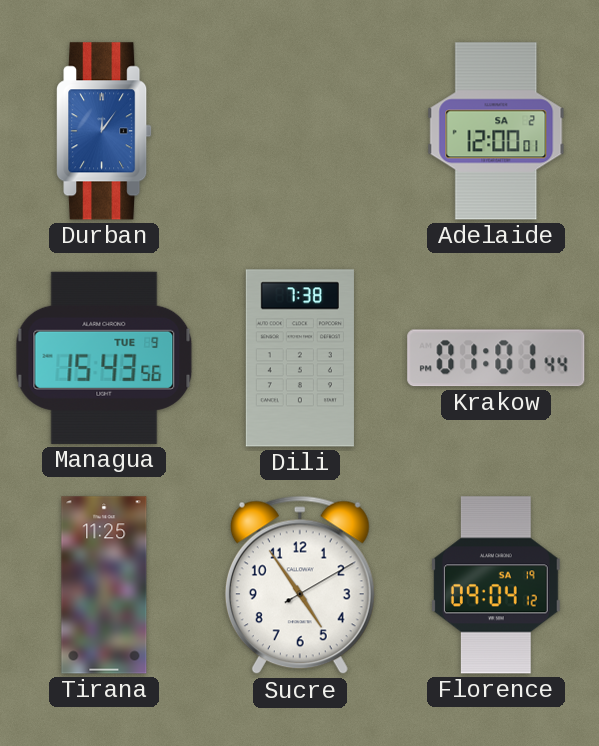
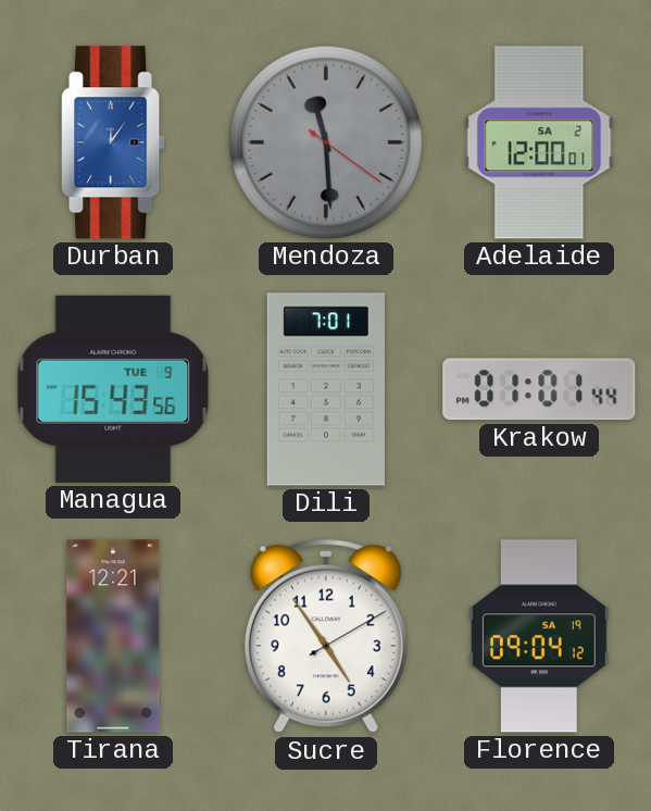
Mendoza: none -> 11:29
Dili: 7:38 -> 7:01
Tirana: 11:25 -> 12:21
